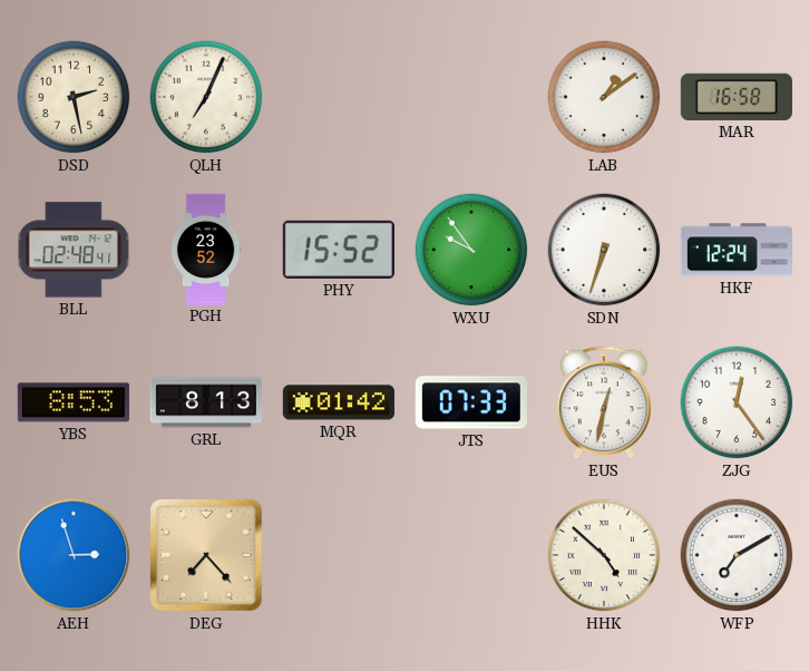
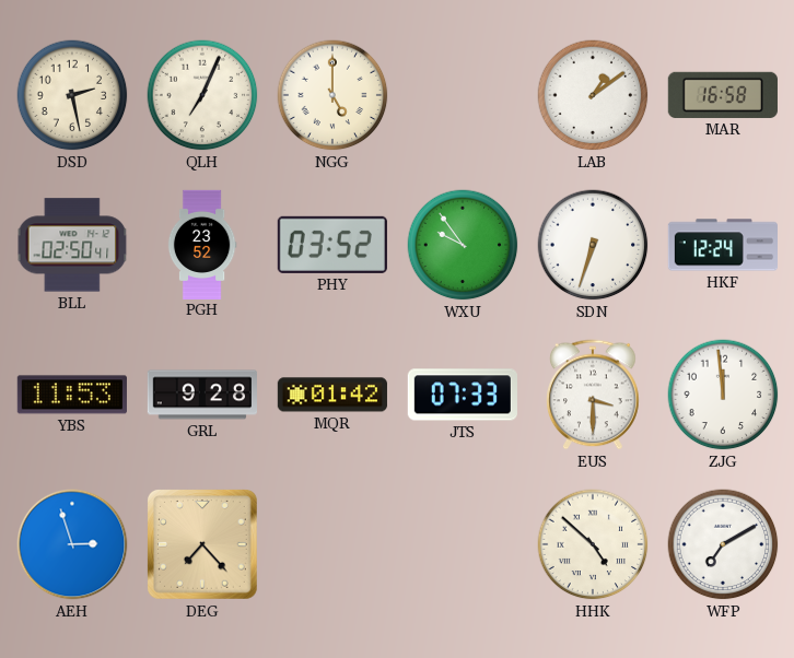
NGG: none -> 5:00
BLL: 02:48 -> 02:50
PHY: 15:52 -> 03:52
YBS: 8:53 -> 11:53
GRL: 8:13 -> 9:28
EUS: 12:32 -> 3:30
ZJG: 12:24 -> 11:59
